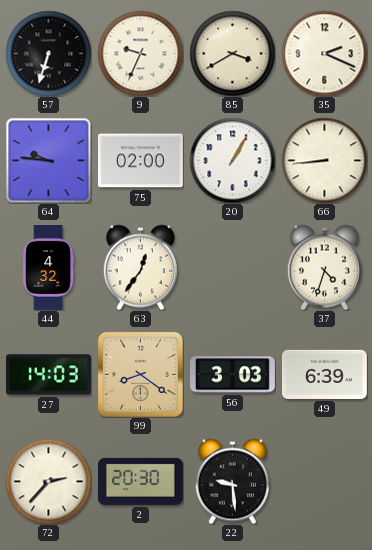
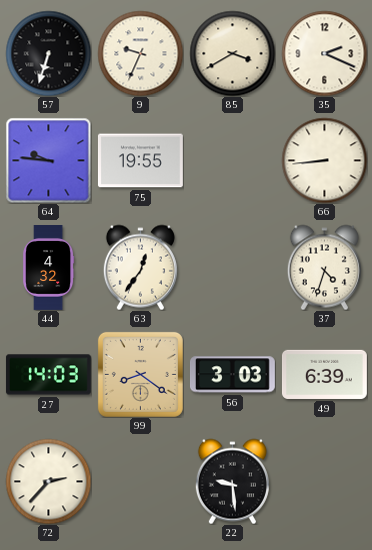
75: 02:00 -> 19:55
20: 1:05 -> none
2: 20:30 -> none
